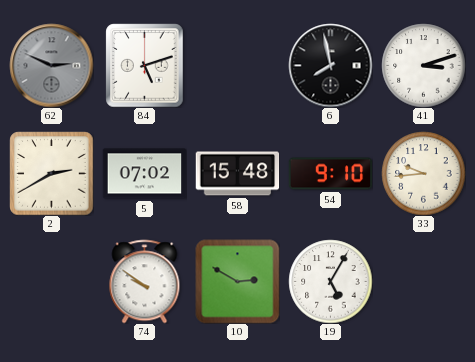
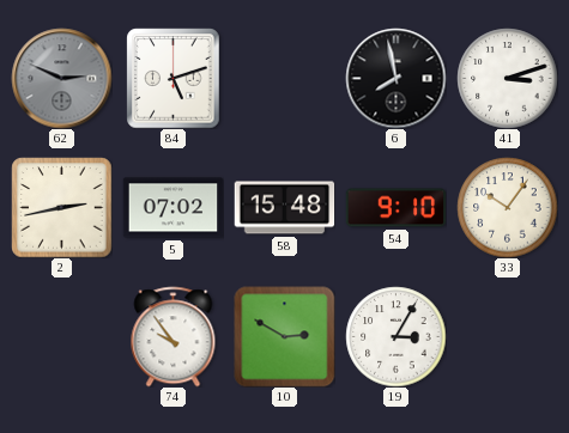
2: 2:40 -> 2:43
33: 9:44 -> 10:06
74: 9:51 -> 9:54
19: 5:05 -> 3:05
